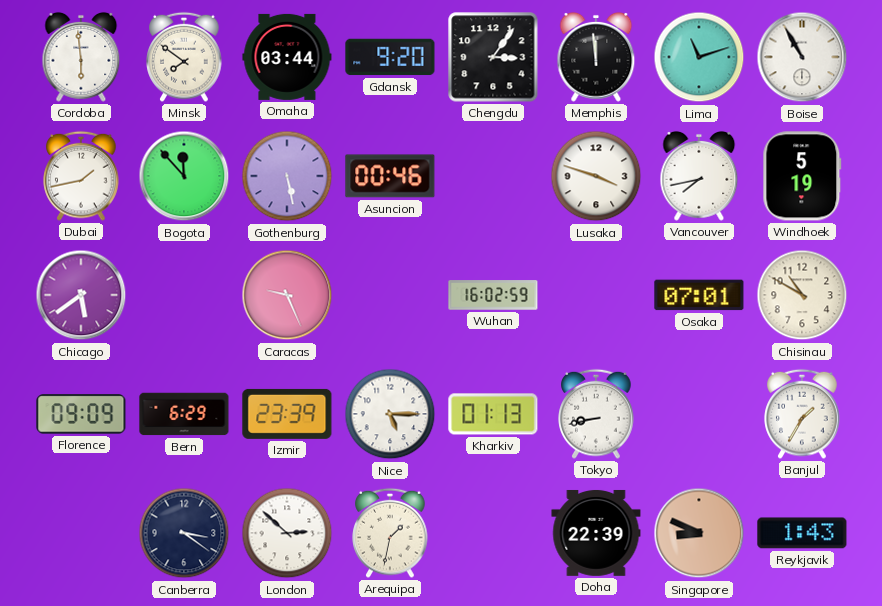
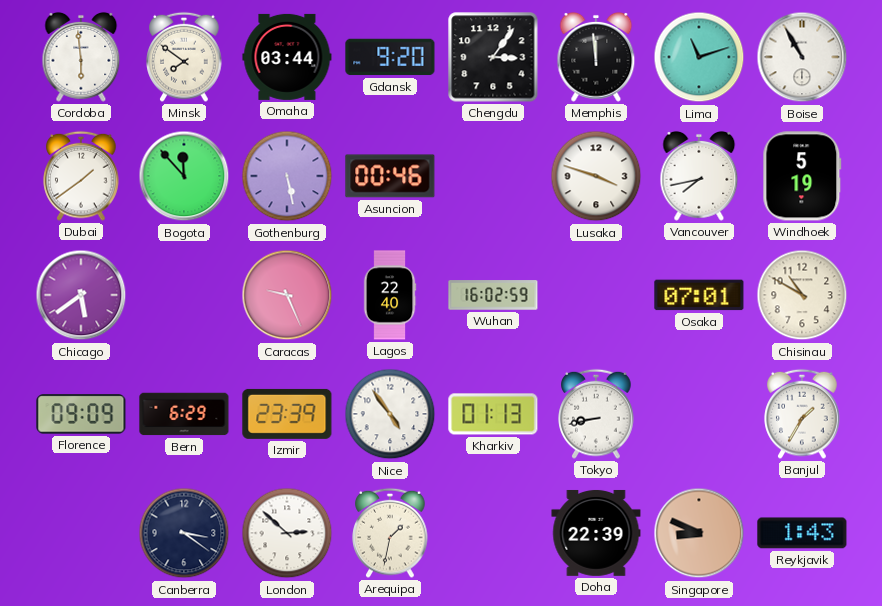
Dubai: 1:43 -> 1:39
Lagos: none -> 22:40
Nice: 5:15 -> 4:54
